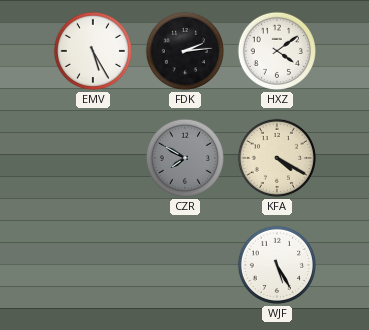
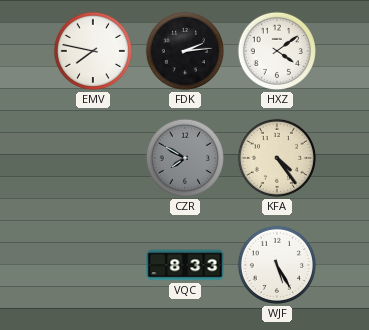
EMV: 5:25 -> 7:47
KFA: 4:20 -> 4:24
VQC: none -> 8:33
